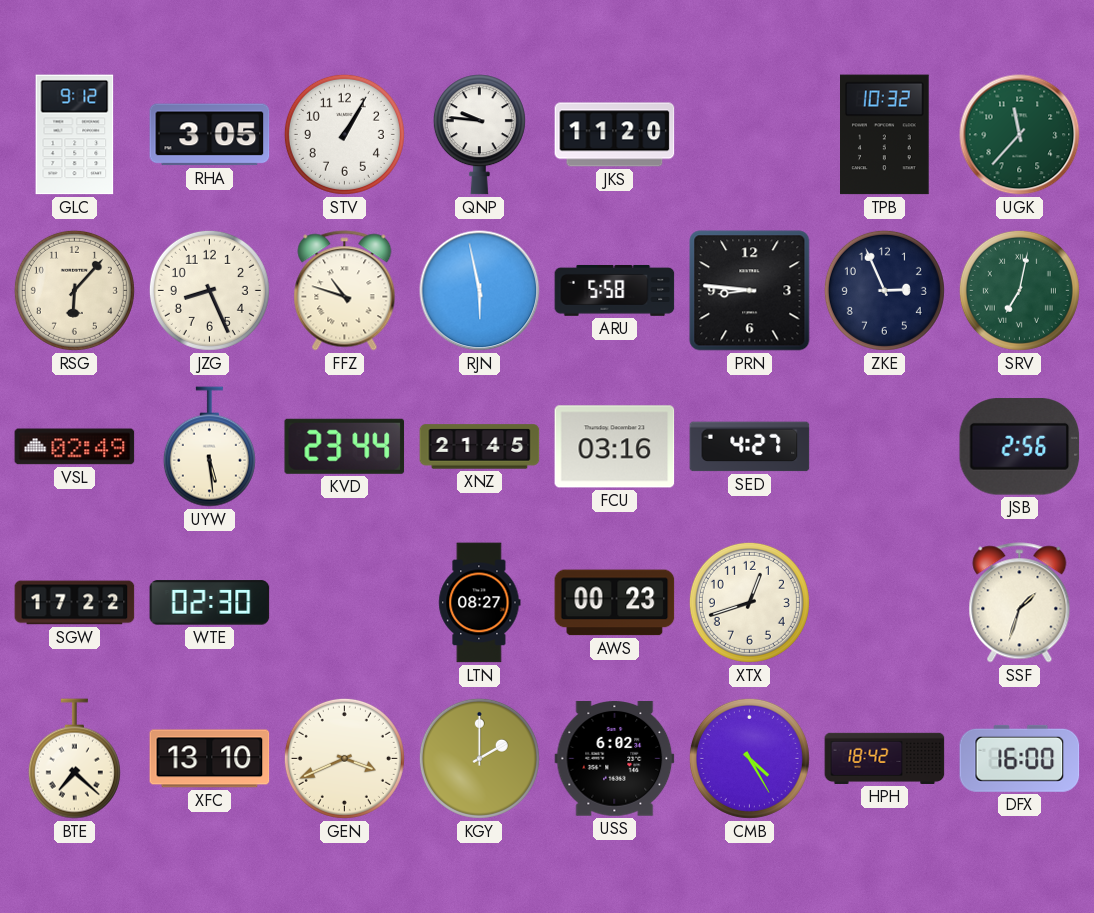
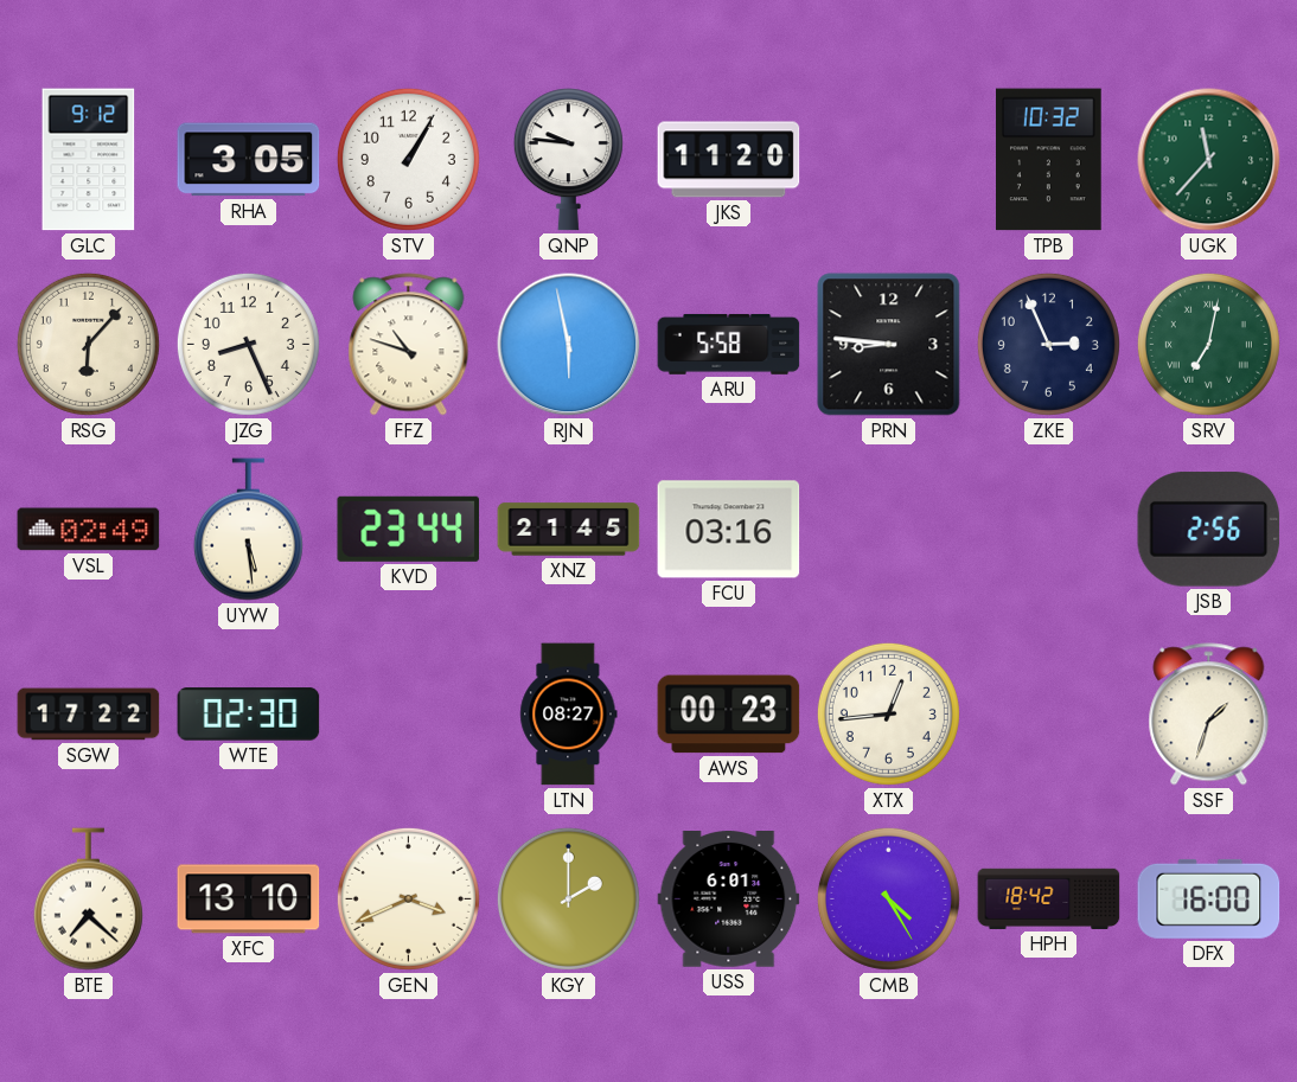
SED: 4:27 -> none
XTX: 12:42 -> 12:44
USS: 6:02 -> 6:01
